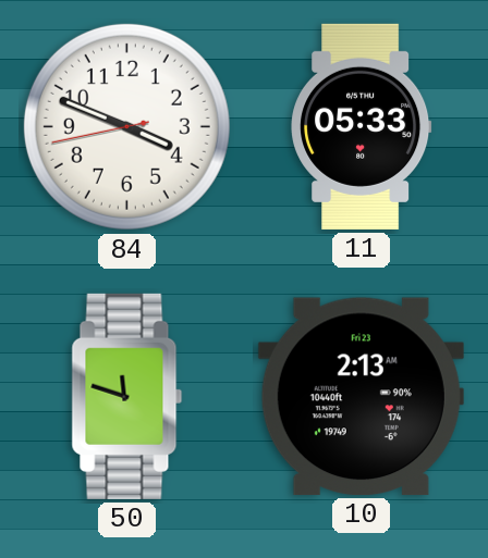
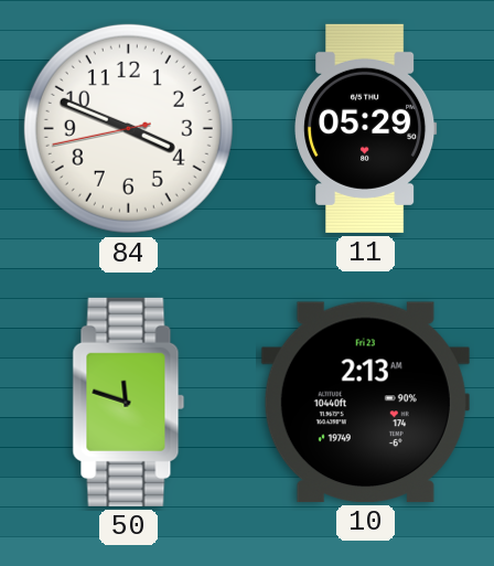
11: 05:33 -> 05:29
